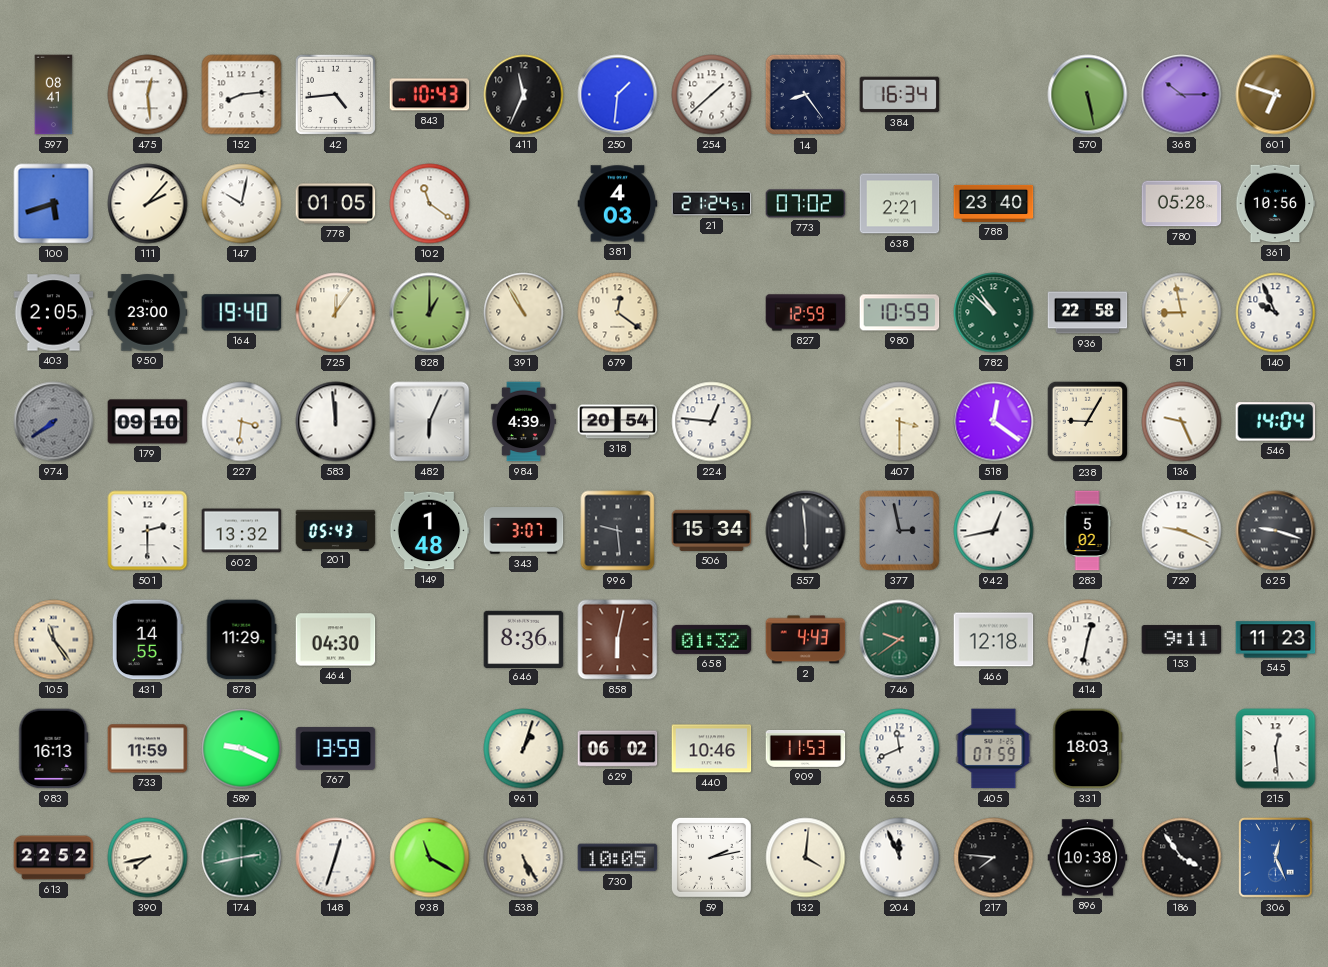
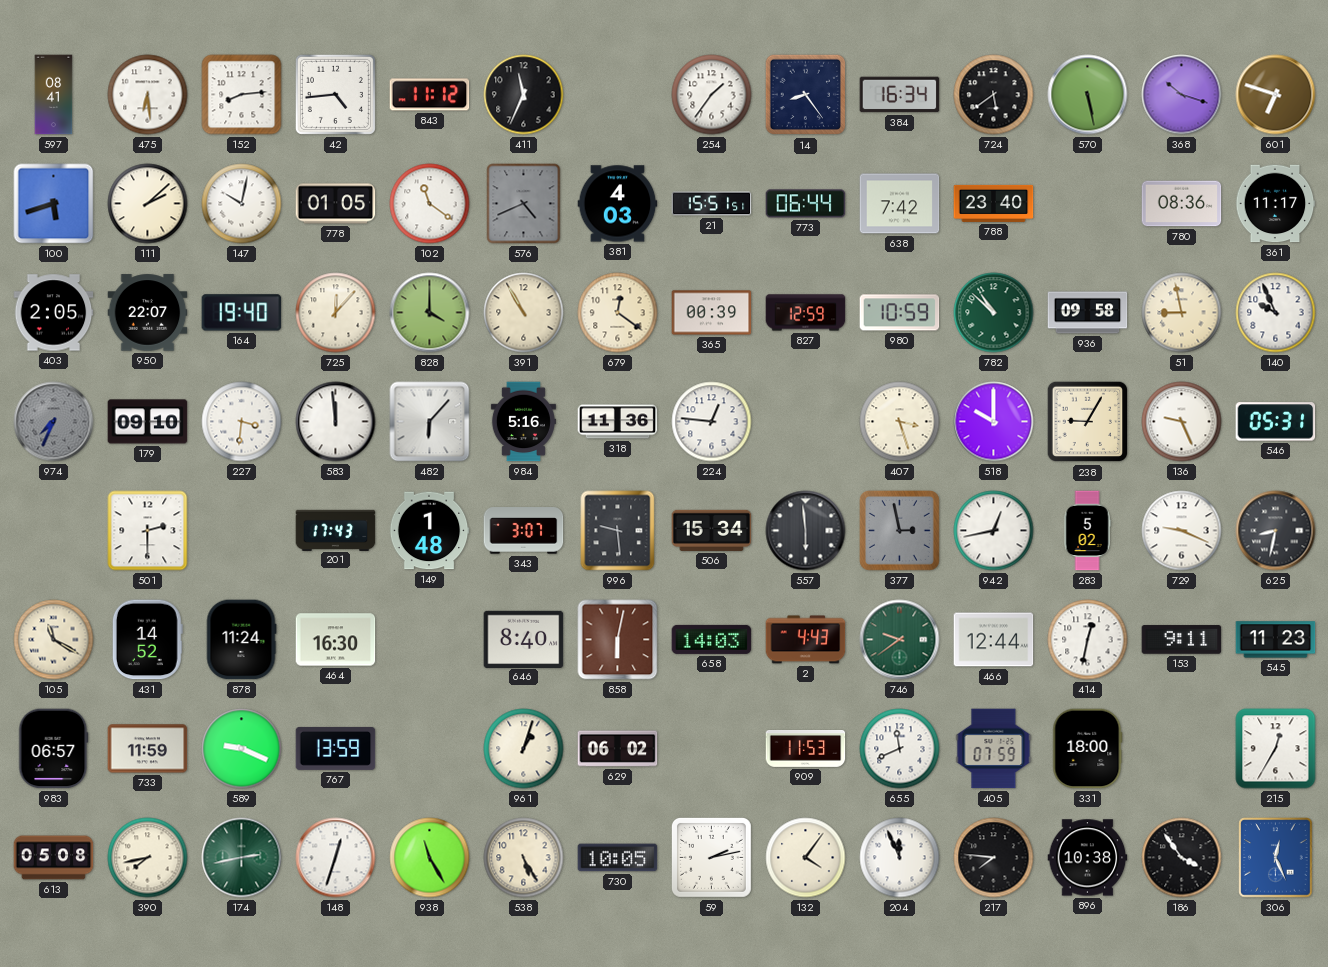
475: 12:29 -> 6:29
843: 10:43 -> 11:12
250: 1:31 -> none
254: 1:38 -> 1:36
724: none -> 5:39
368: 10:15 -> 10:18
111: 2:07 -> 2:08
576: none -> 4:41
21: 21:24 -> 15:51
773: 07:02 -> 06:44
638: 2:21 -> 7:42
780: 05:28 -> 08:36
361: 10:56 -> 11:17
950: 23:00 -> 22:07
725: 12:06 -> 12:07
828: 1:00 -> 4:00
365: none -> 00:39
936: 22:58 -> 09:58
974: 7:39 -> 7:34
482: 6:04 -> 6:07
984: 4:39 -> 5:16
318: 20:54 -> 11:36
407: 3:30 -> 3:27
518: 12:21 -> 10:00
546: 14:04 -> 05:31
602: 13:32 -> none
201: 05:43 -> 17:43
625: 9:18 -> 8:32
105: 11:24 -> 11:20
431: 14:55 -> 14:52
878: 11:29 -> 11:24
464: 04:30 -> 16:30
646: 8:36 -> 8:40
658: 01:32 -> 14:03
466: 12:18 -> 12:44
983: 16:13 -> 06:57
440: 10:46 -> none
331: 18:03 -> 18:00
215: 12:29 -> 12:35
613: 22:52 -> 05:08
938: 11:20 -> 11:25
132: 4:01 -> 4:06
